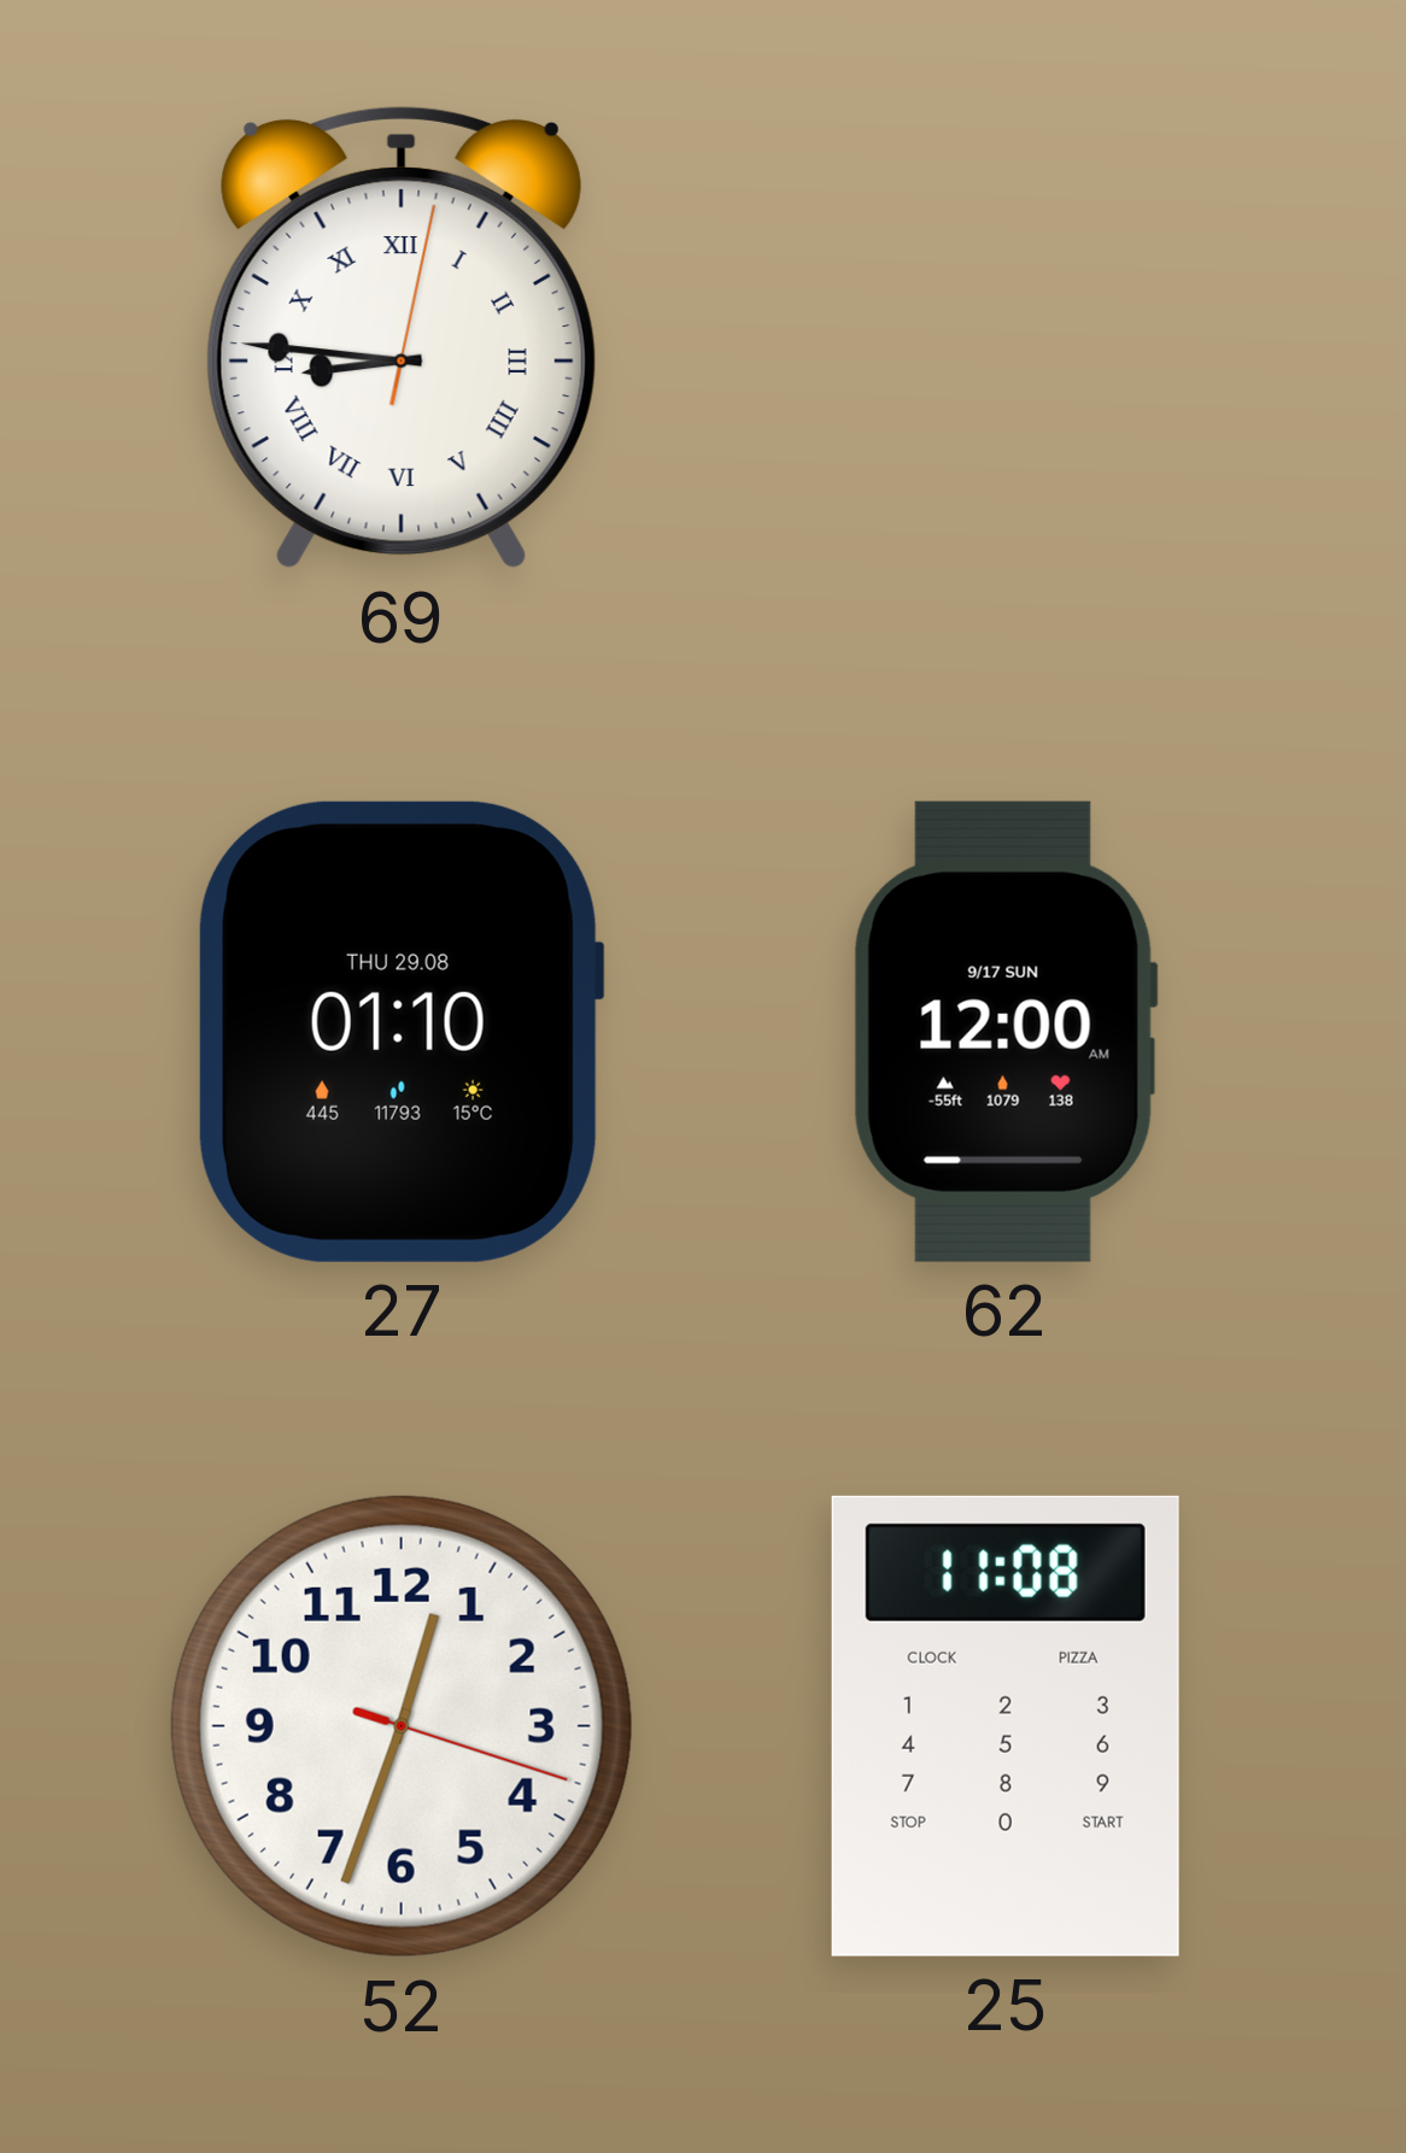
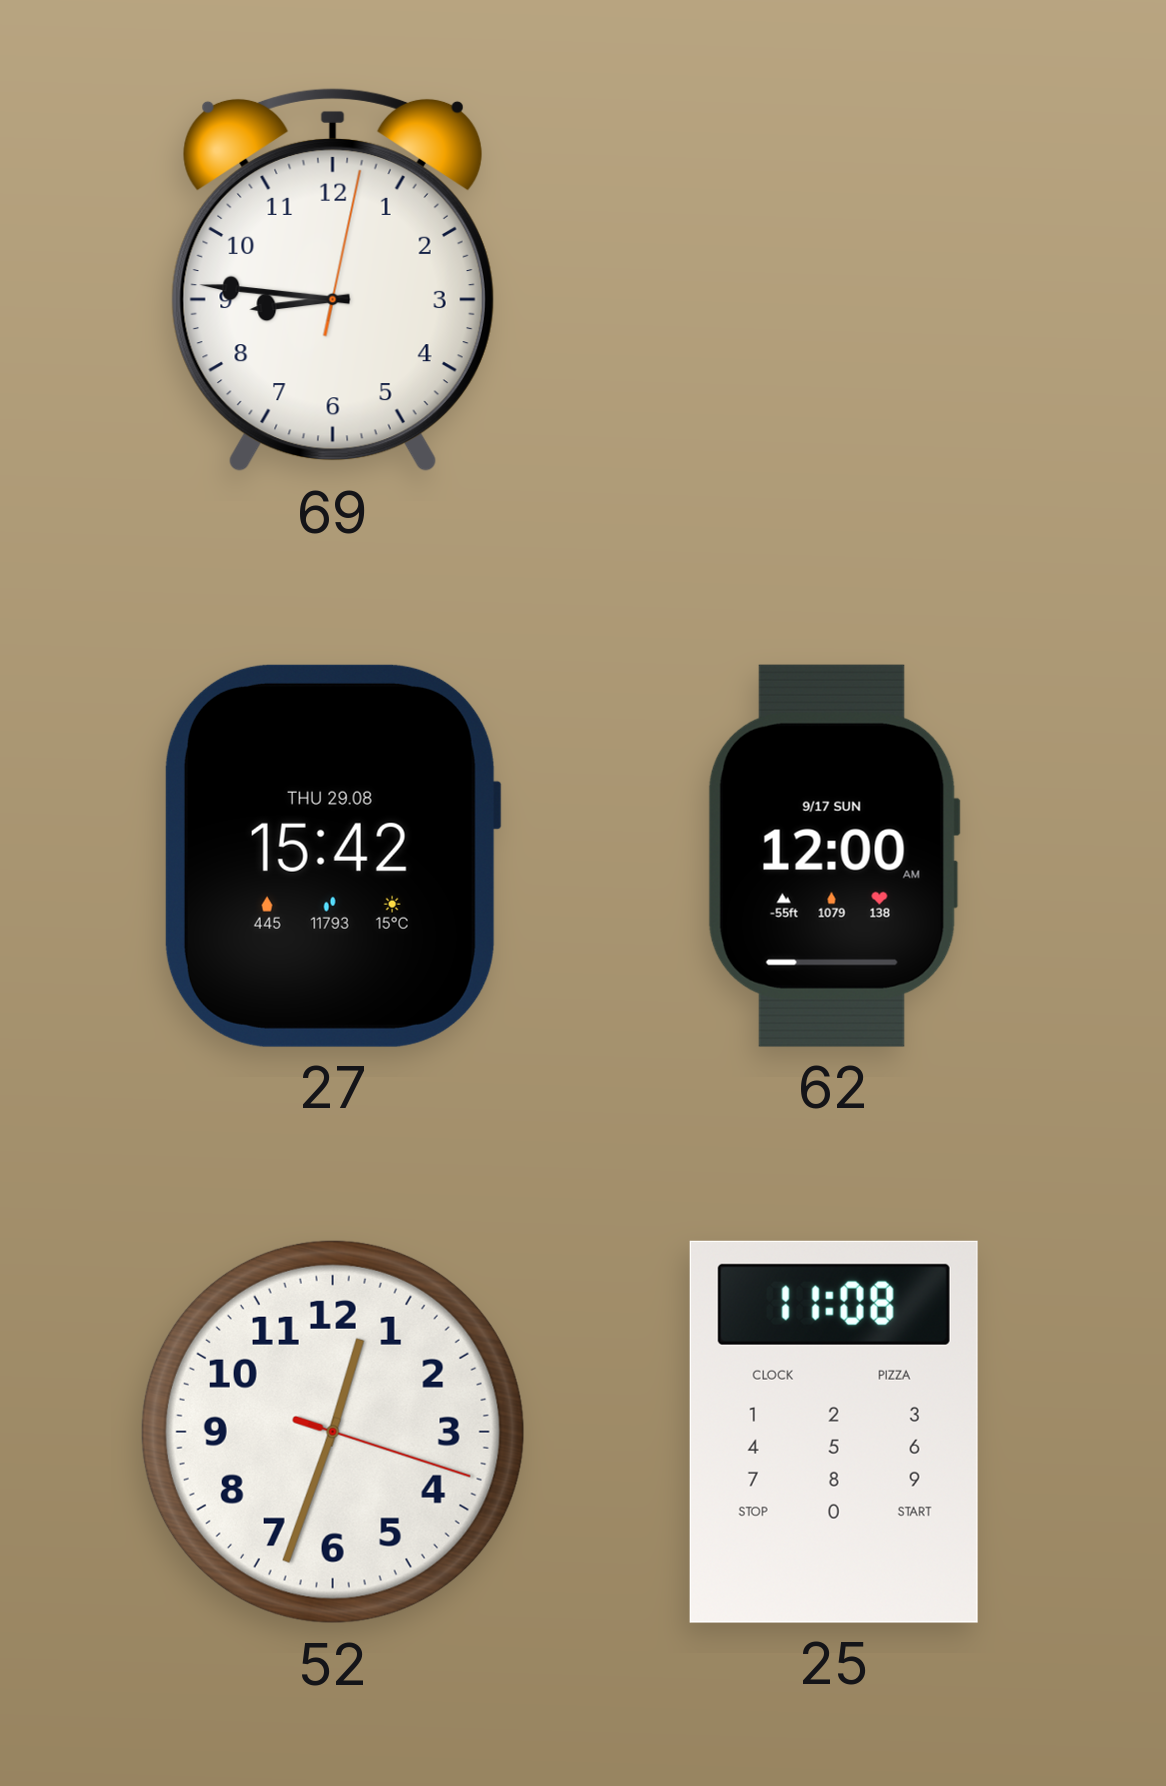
69 numerals: Roman -> Arabic
27: 01:10 -> 15:42
